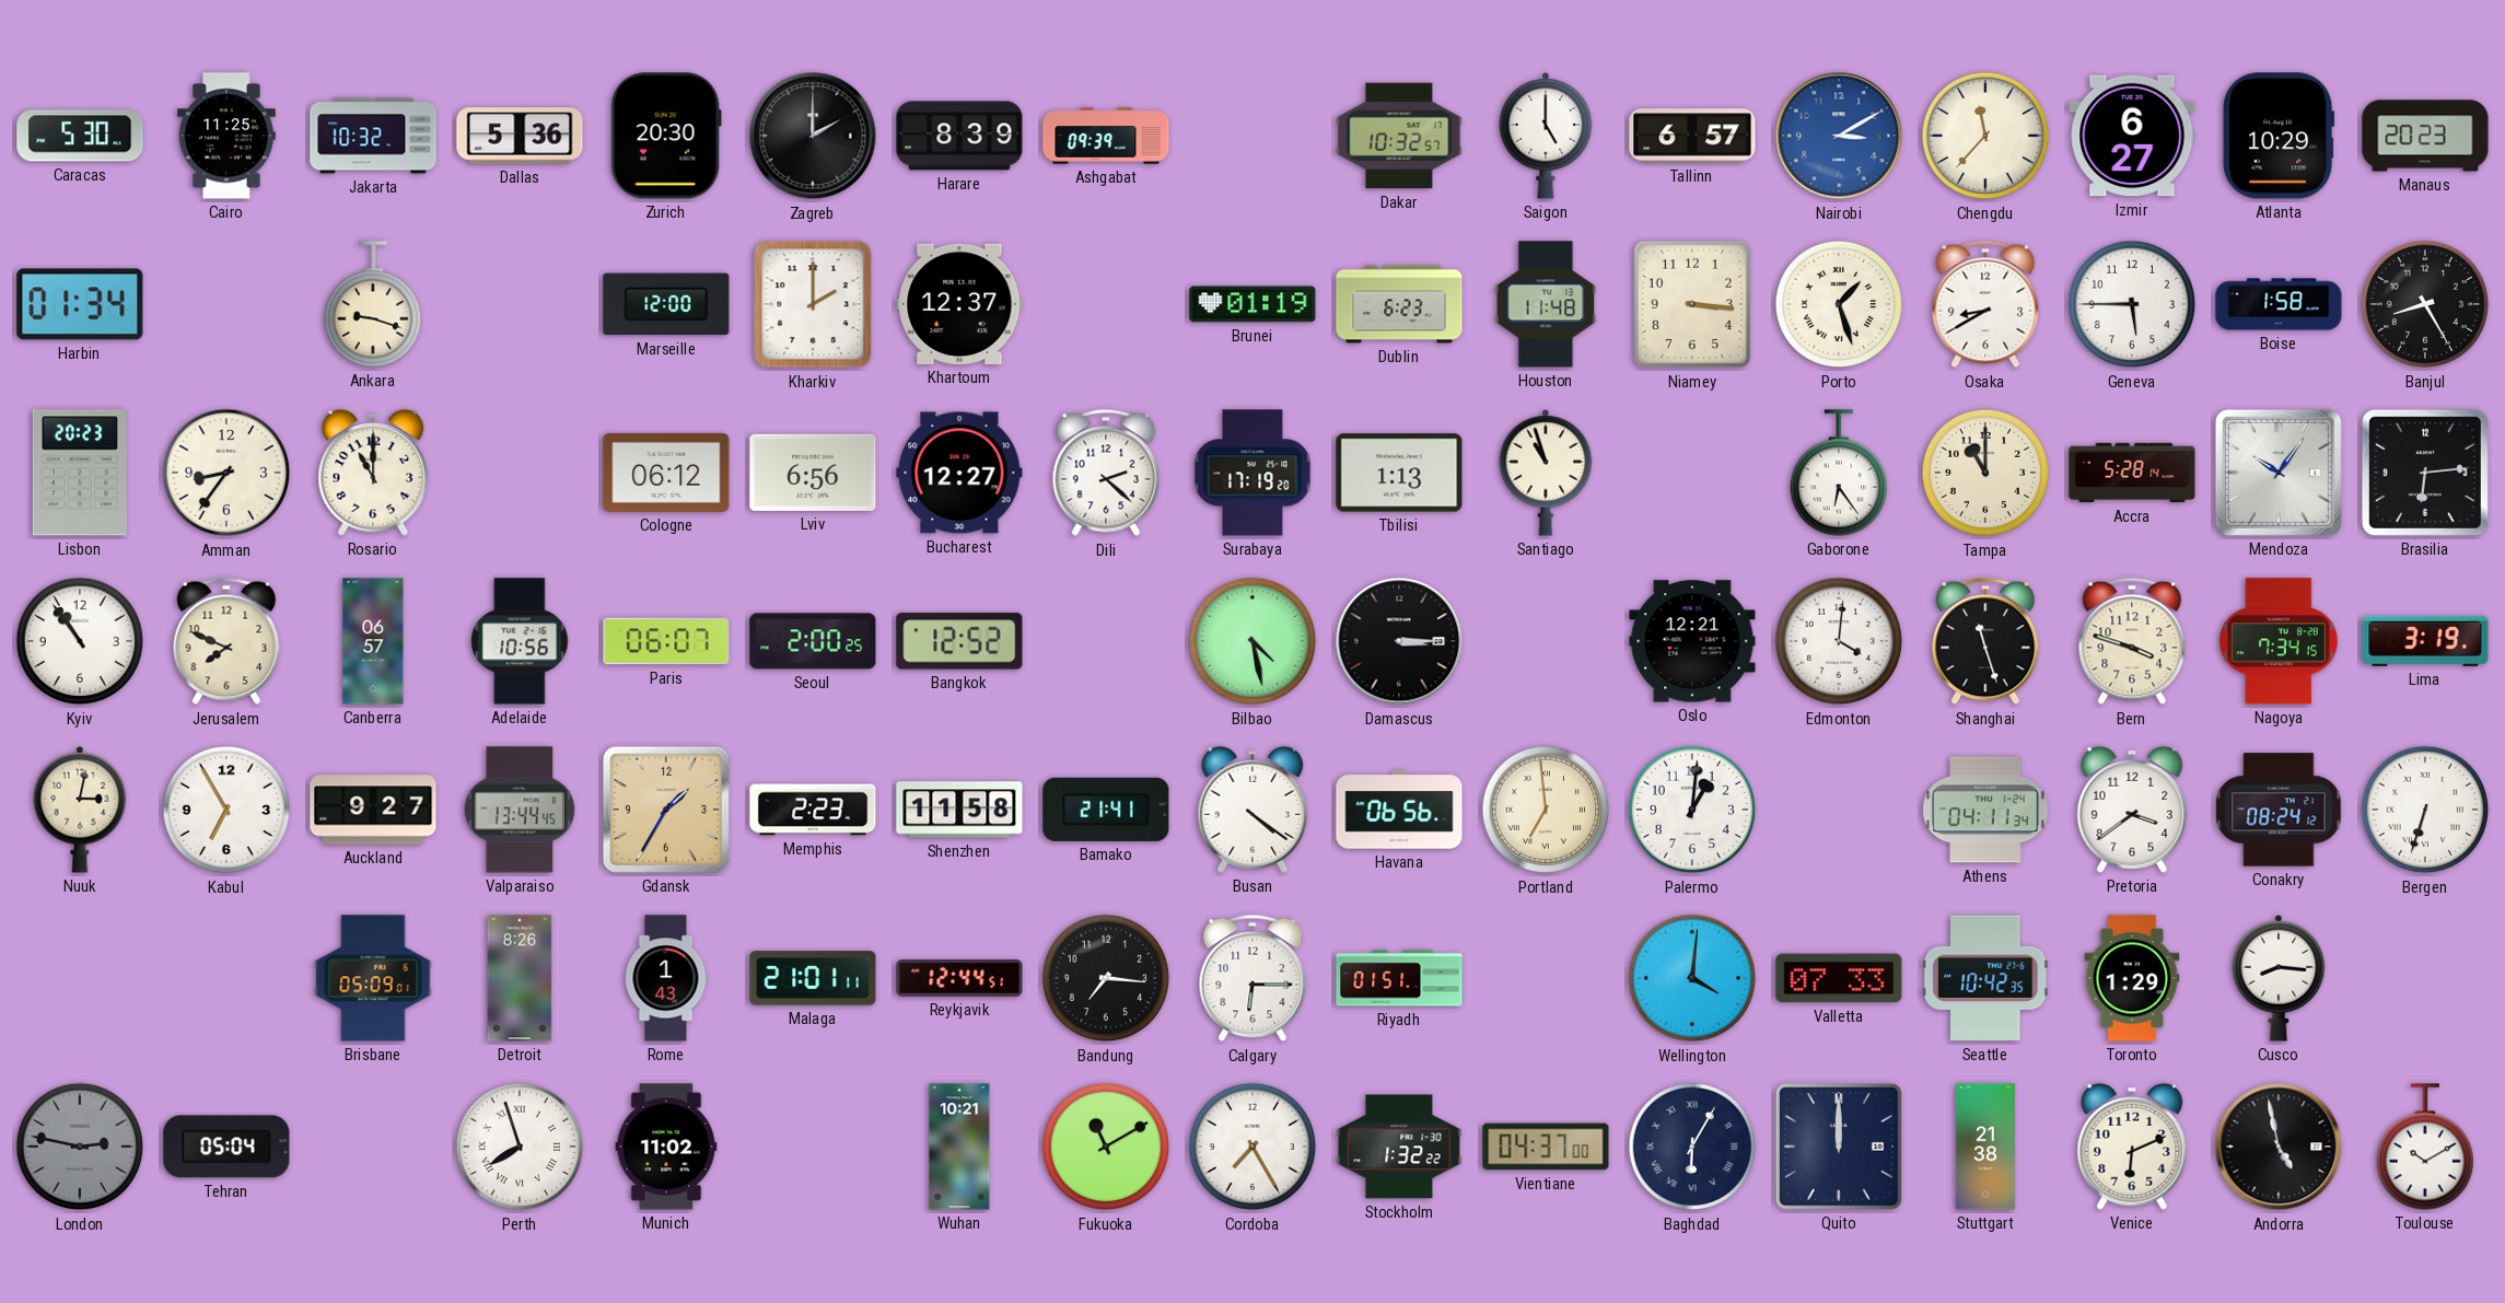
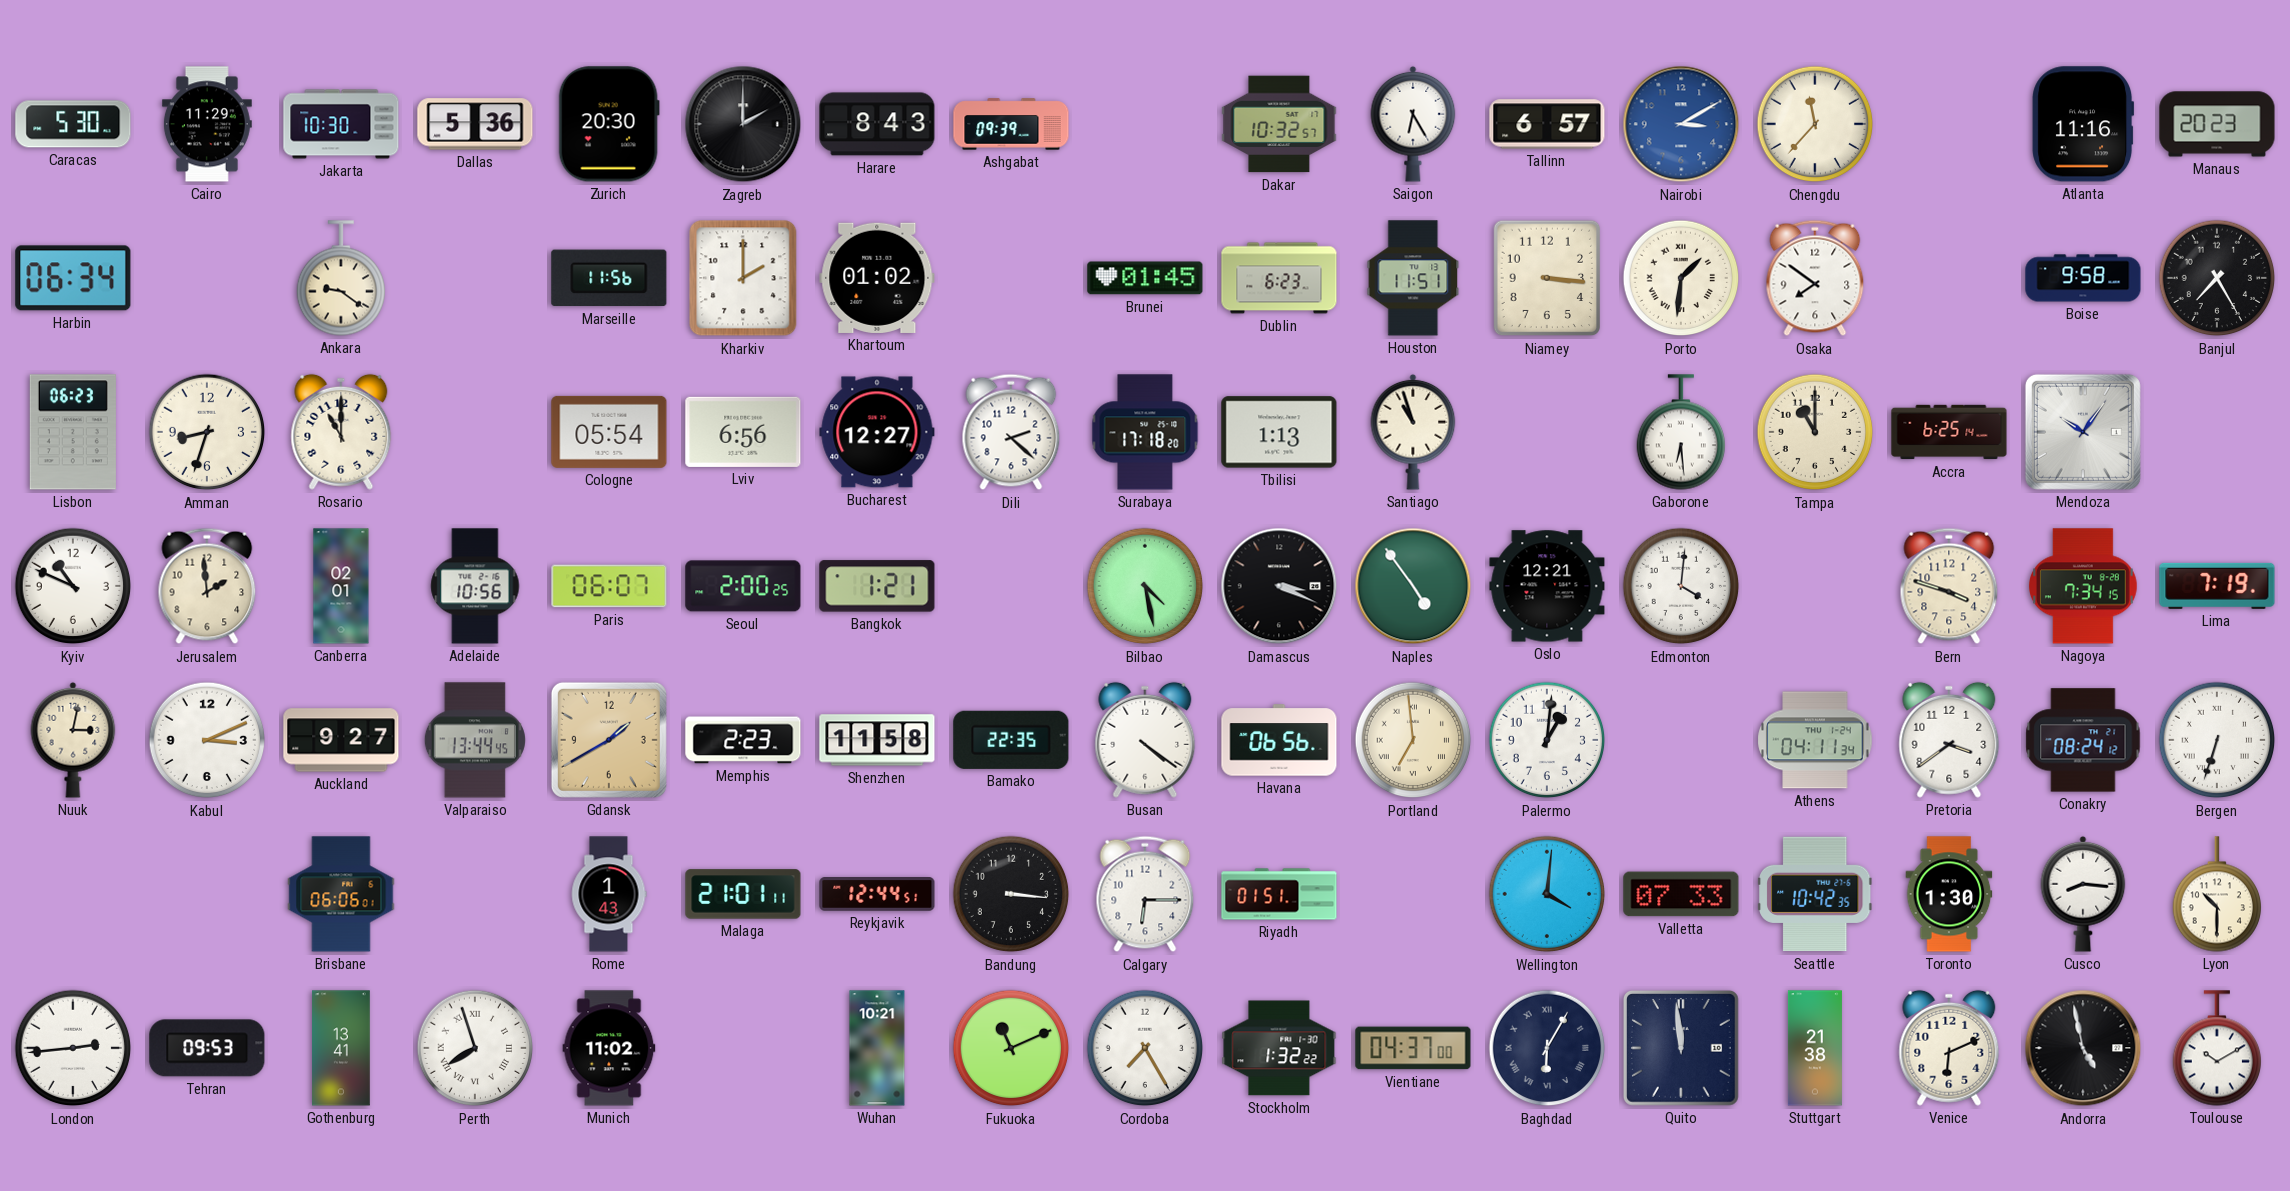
Cairo: 11:25 -> 11:29
Jakarta: 10:32 -> 10:30
Harare: 8:39 -> 8:43
Saigon: 5:00 -> 6:25
Izmir: 6:27 -> none
Atlanta: 10:29 -> 11:16
Harbin: 01:34 -> 06:34
Ankara: 9:18 -> 9:21
Marseille: 12:00 -> 11:56
Khartoum: 12:37 -> 01:02
Brunei: 01:19 -> 01:45
Houston: 11:48 -> 11:51
Porto: 1:27 -> 1:31
Osaka: 8:40 -> 7:51
Geneva: 5:45 -> none
Boise: 1:58 -> 9:58
Banjul: 8:25 -> 7:25
Lisbon: 20:23 -> 06:23
Amman: 8:36 -> 8:33
Cologne: 06:12 -> 05:54
Surabaya: 17:19 -> 17:18
Gaborone: 6:24 -> 6:29
Accra: 5:28 -> 6:25
Brasilia: 6:14 -> none
Kyiv: 10:54 -> 10:49
Jerusalem: 7:49 -> 1:59
Canberra: 06:57 -> 02:01
Bangkok: 12:52 -> 1:21
Damascus: 3:15 -> 3:19
Naples: none -> 4:54
Shanghai: 11:27 -> none
Lima: 3:19 -> 7:19
Kabul: 6:55 -> 3:11
Gdansk: 1:35 -> 1:40
Bamako: 21:41 -> 22:35
Brisbane: 05:09 -> 06:06
Detroit: 8:26 -> none
Bandung: 7:16 -> 3:16
Toronto: 1:29 -> 1:30
Lyon: none -> 10:30
London: 2:47 -> 2:44
London dial: grey -> white
Tehran: 05:04 -> 09:53
Gothenburg: none -> 13:41
Fukuoka: 11:10 -> 11:11
Quito: 12:00 -> 11:59
